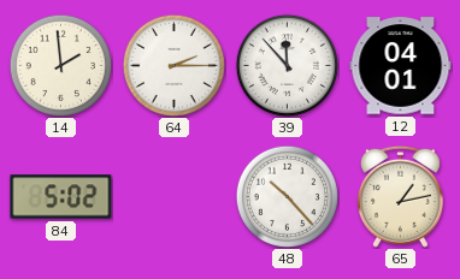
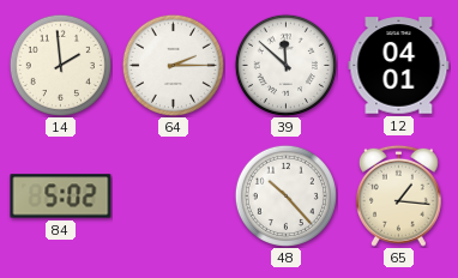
39: 11:53 -> 11:52
65: 1:13 -> 1:16
